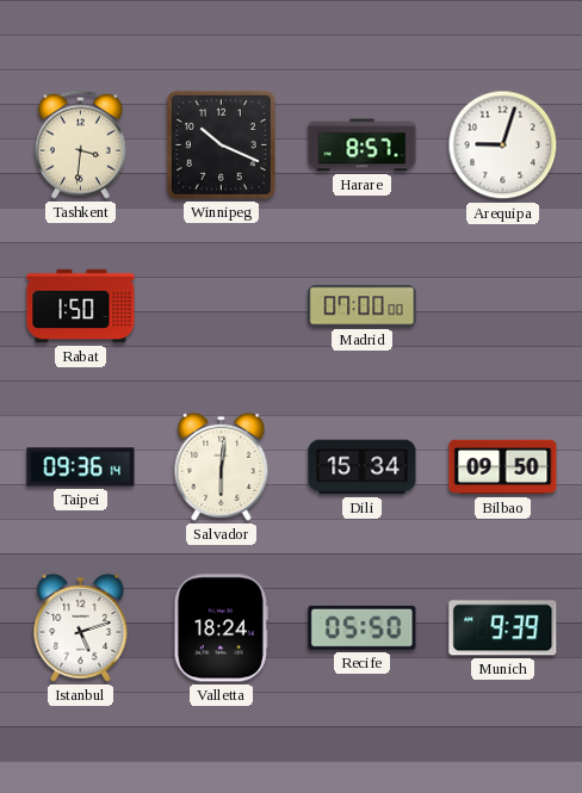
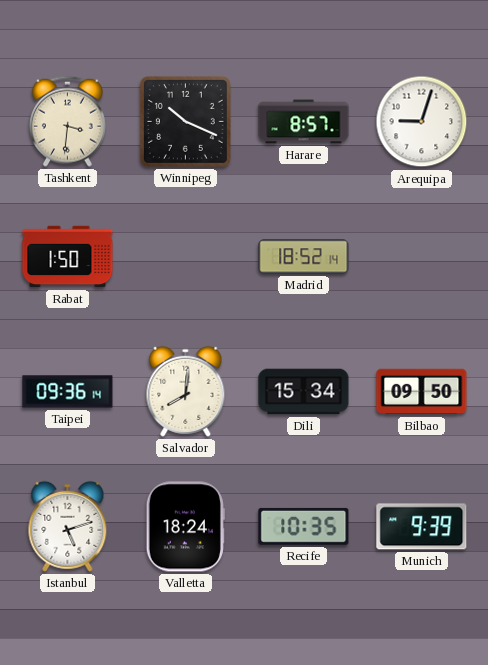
Madrid: 07:00 -> 18:52
Salvador: 6:01 -> 8:01
Recife: 05:50 -> 10:35
